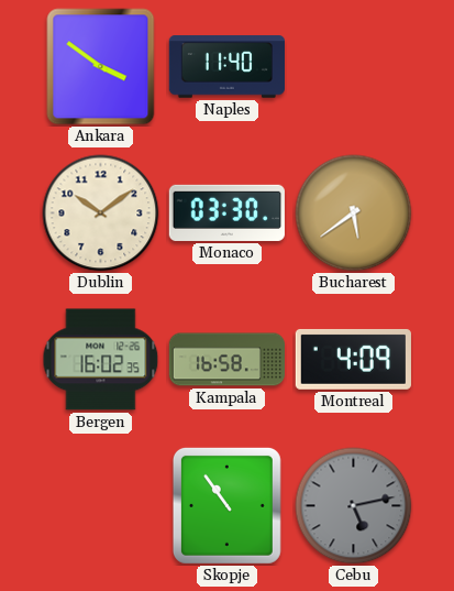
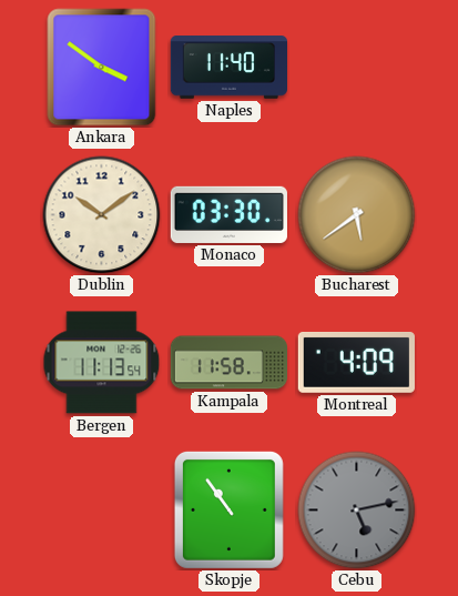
Bergen: 16:02 -> 11:13
Kampala: 16:58 -> 11:58
